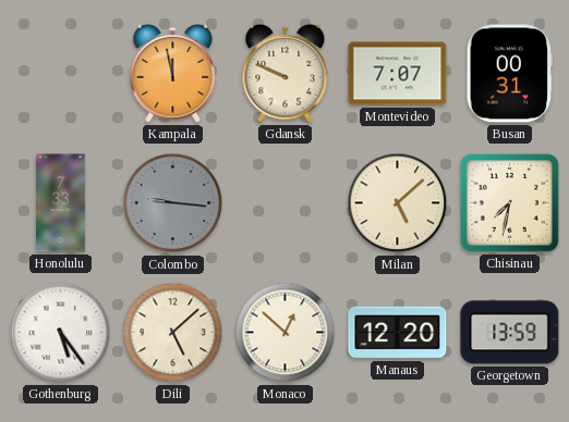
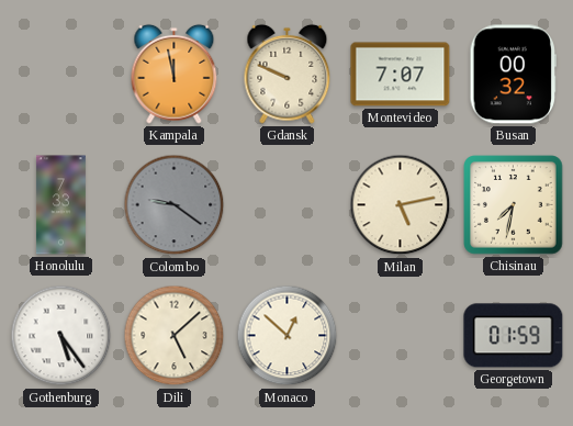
Busan: 00:31 -> 00:32
Colombo: 9:16 -> 9:21
Milan: 5:08 -> 5:13
Manaus: 12:20 -> none
Georgetown: 13:59 -> 01:59
